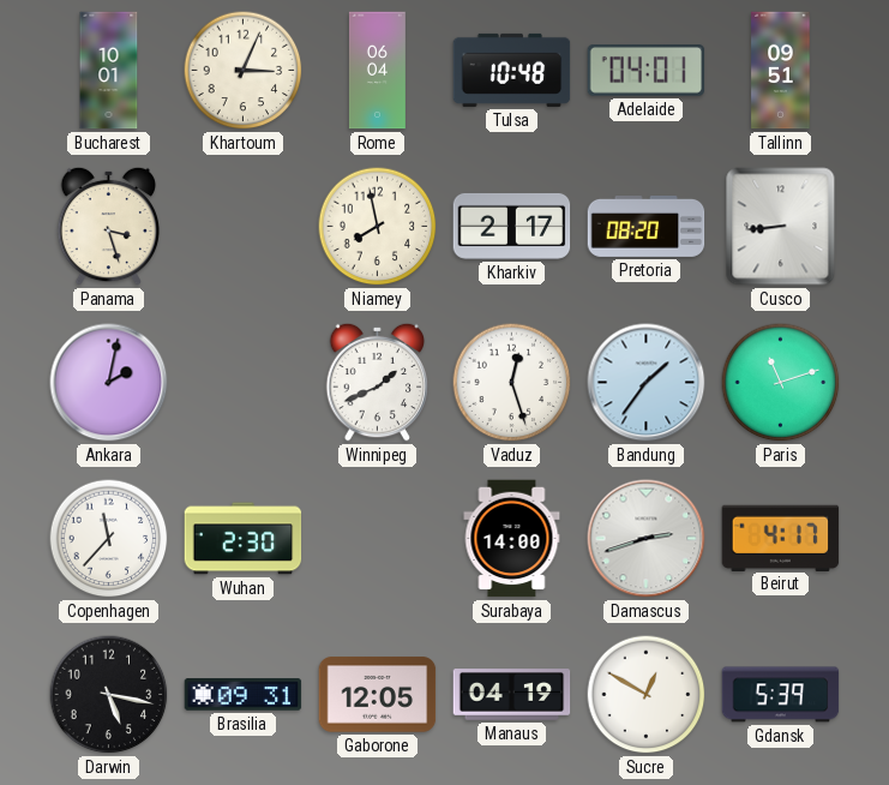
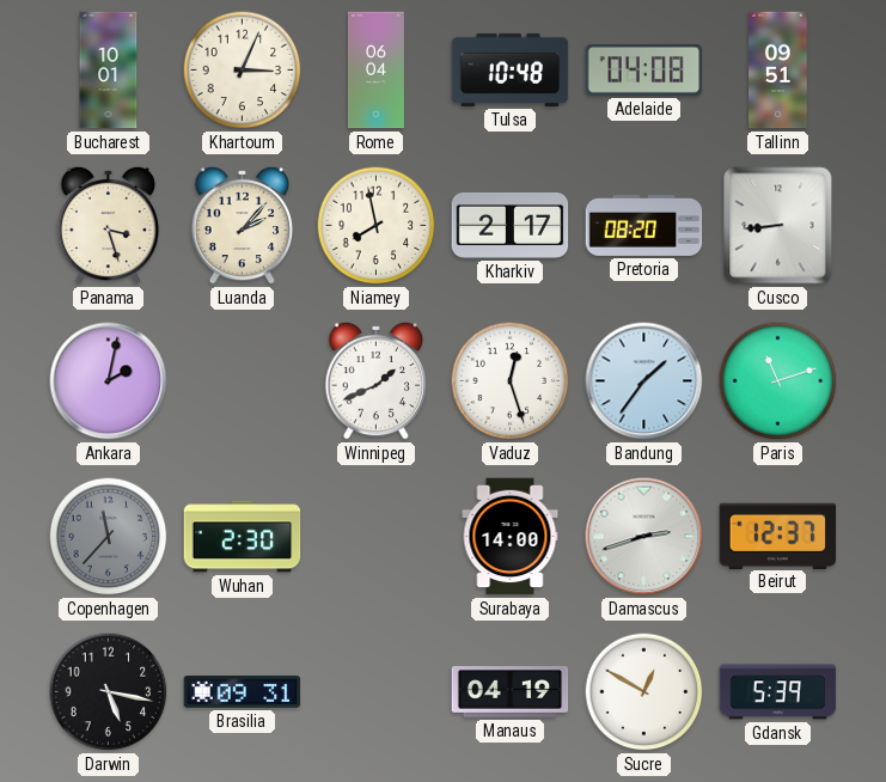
Adelaide: 04:01 -> 04:08
Luanda: none -> 2:07
Copenhagen dial: white -> grey
Beirut: 4:17 -> 12:37
Gaborone: 12:05 -> none
